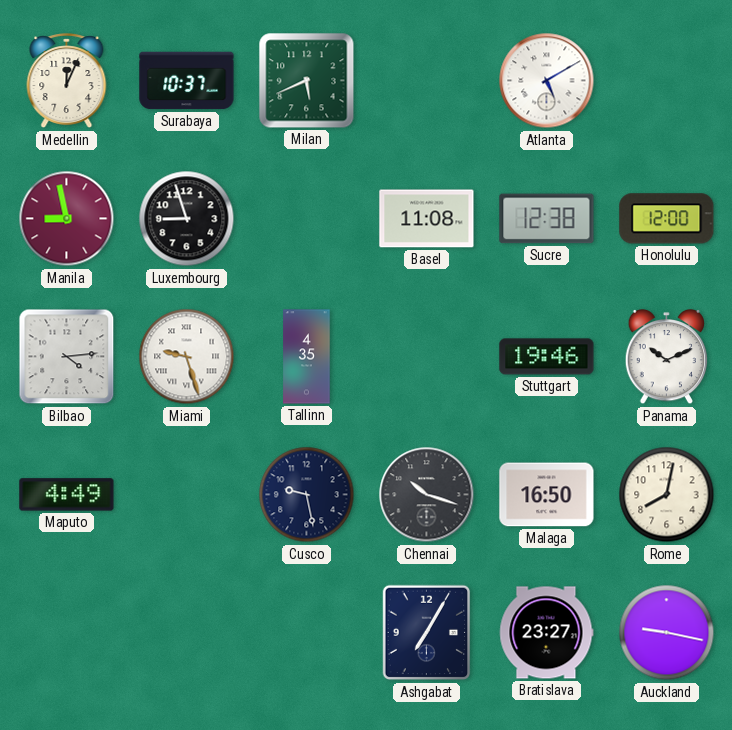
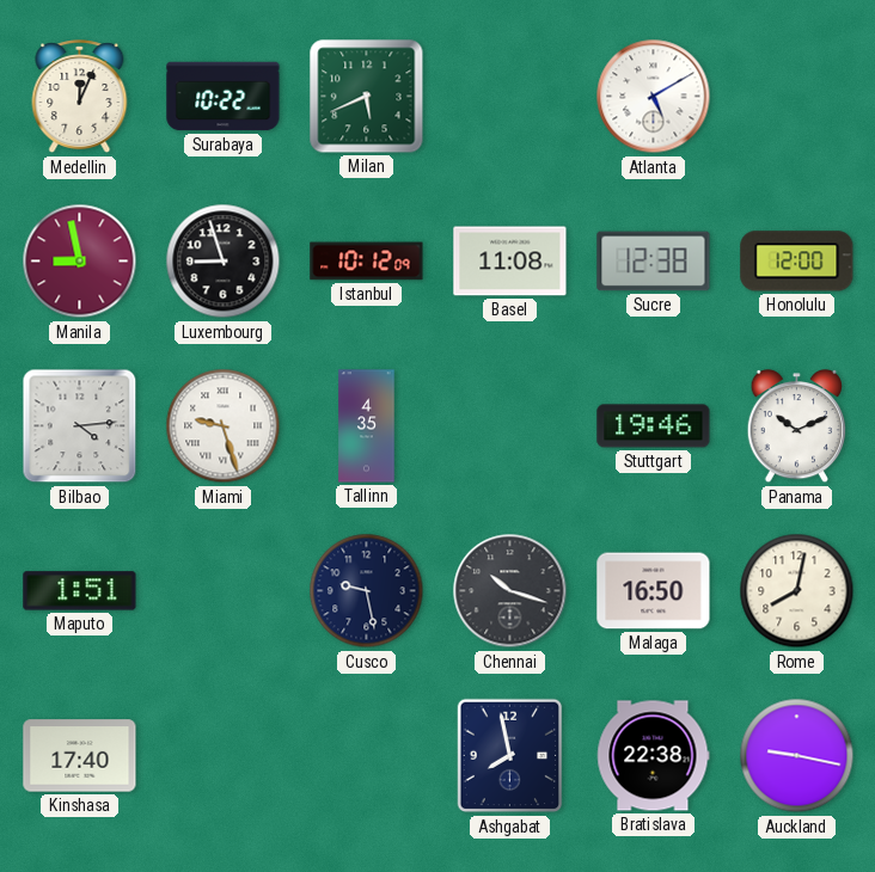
Surabaya: 10:37 -> 10:22
Istanbul: none -> 10:12
Maputo: 4:49 -> 1:51
Kinshasa: none -> 17:40
Ashgabat: 7:05 -> 7:58
Bratislava: 23:27 -> 22:38
